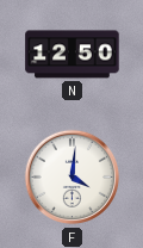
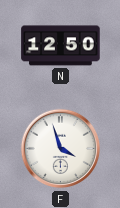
F: 4:01 -> 3:57
